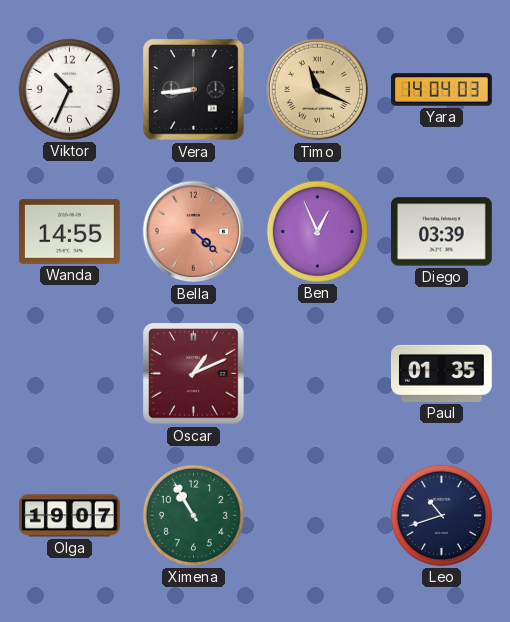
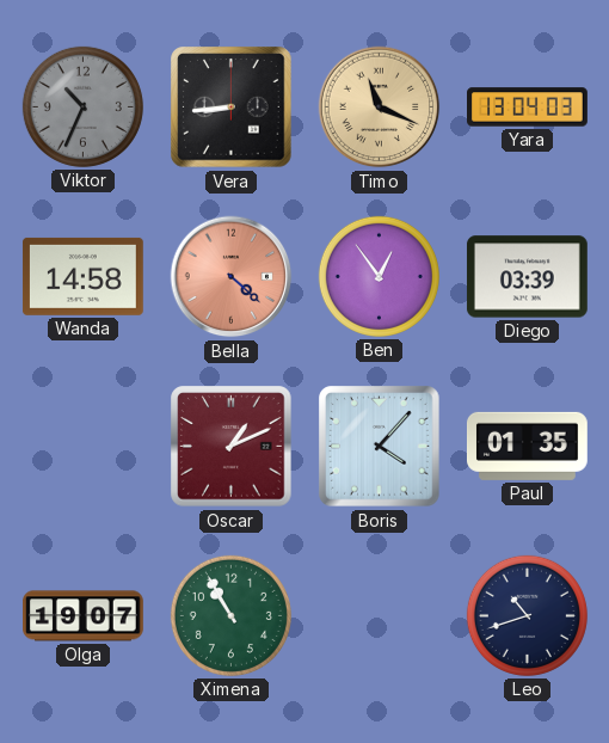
Viktor dial: white -> grey
Yara: 14:04 -> 13:04
Wanda: 14:55 -> 14:58
Ben: 12:56 -> 12:54
Boris: none -> 4:07
